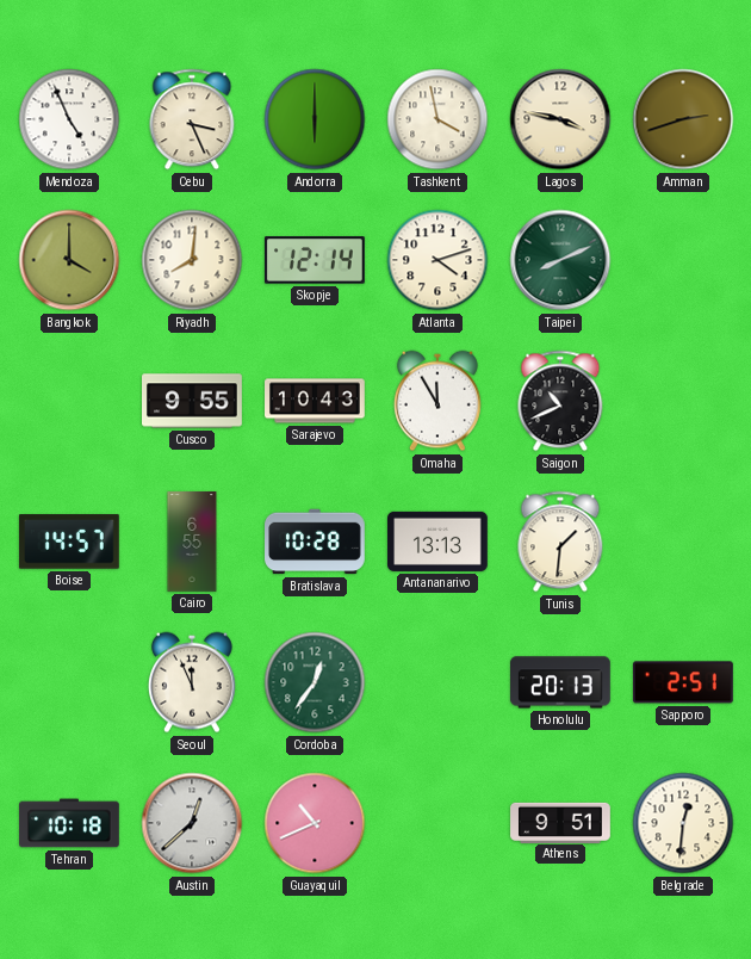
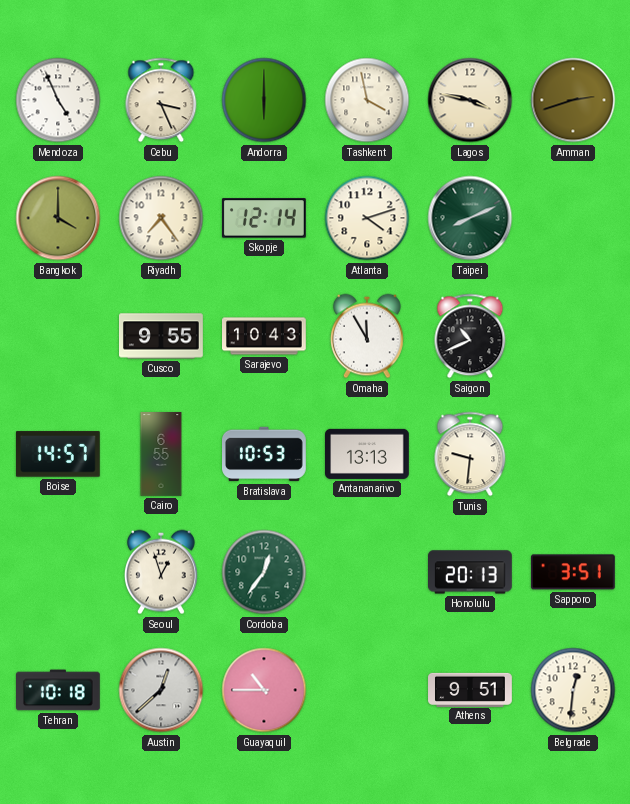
Riyadh: 8:01 -> 7:24
Bratislava: 10:28 -> 10:53
Tunis: 1:31 -> 9:31
Seoul: 11:56 -> 12:57
Sapporo: 2:51 -> 3:51
Guayaquil: 10:41 -> 10:45
